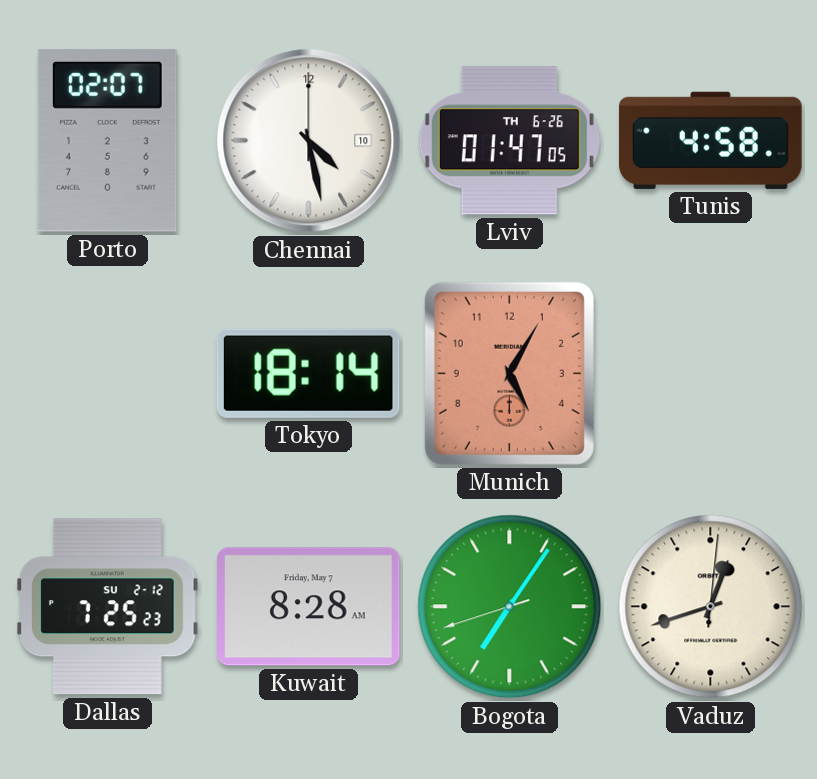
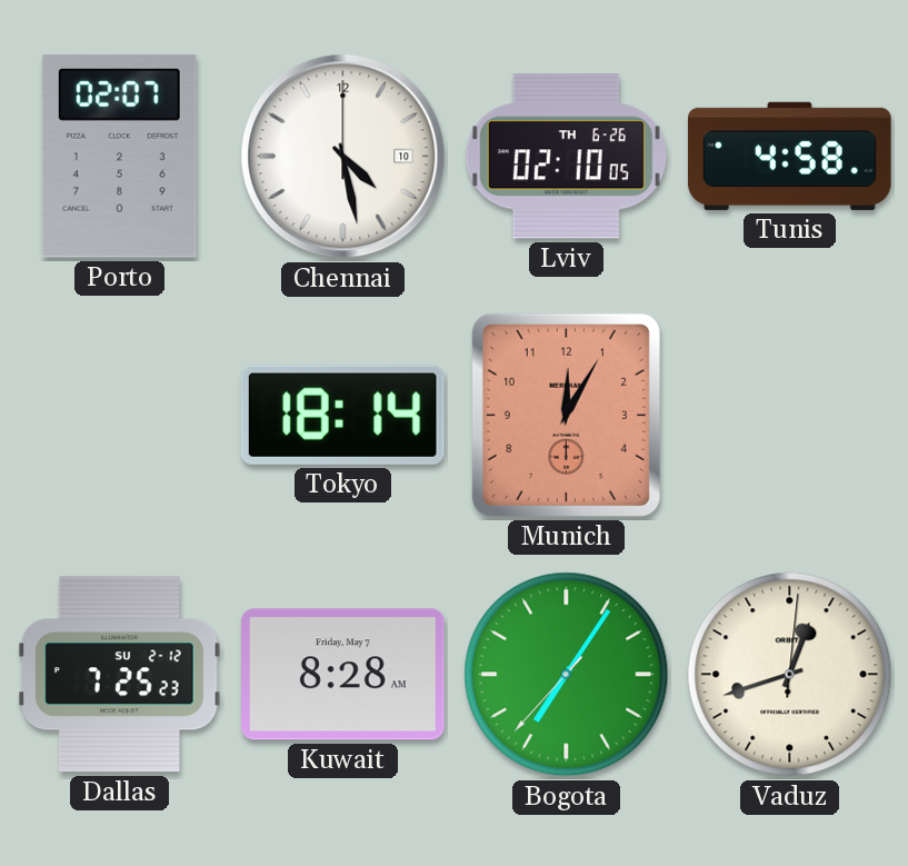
Lviv: 01:47 -> 02:10
Munich: 5:05 -> 12:05
Bogota: 7:05:42 -> 7:05:37
